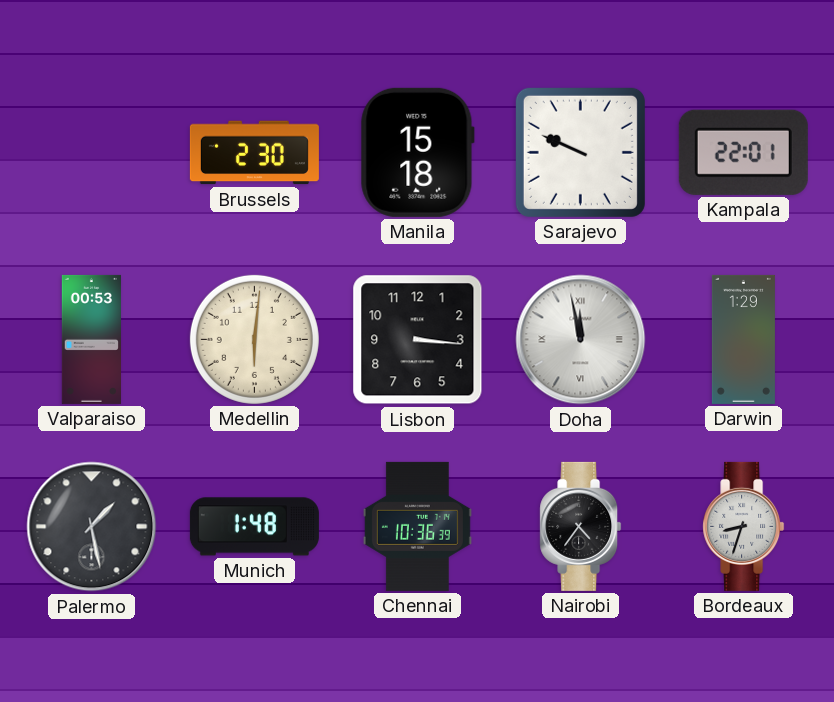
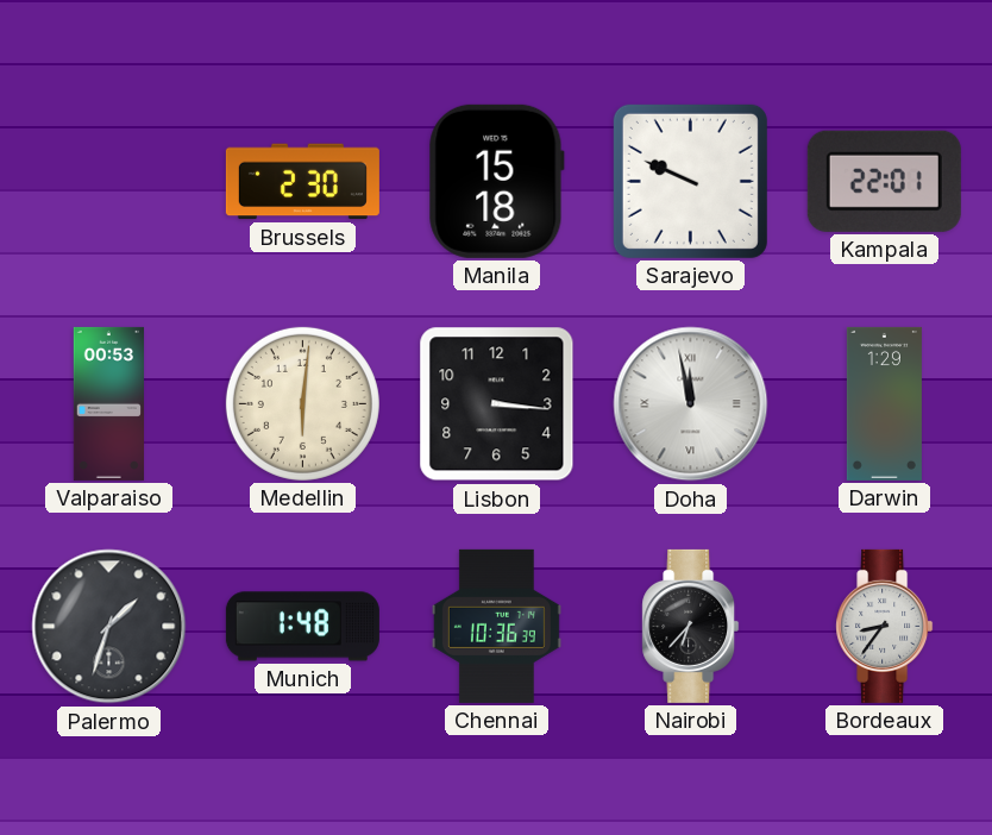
Palermo: 1:28 -> 1:33
Nairobi: 4:36 -> 6:37
Bordeaux: 8:33 -> 8:36
